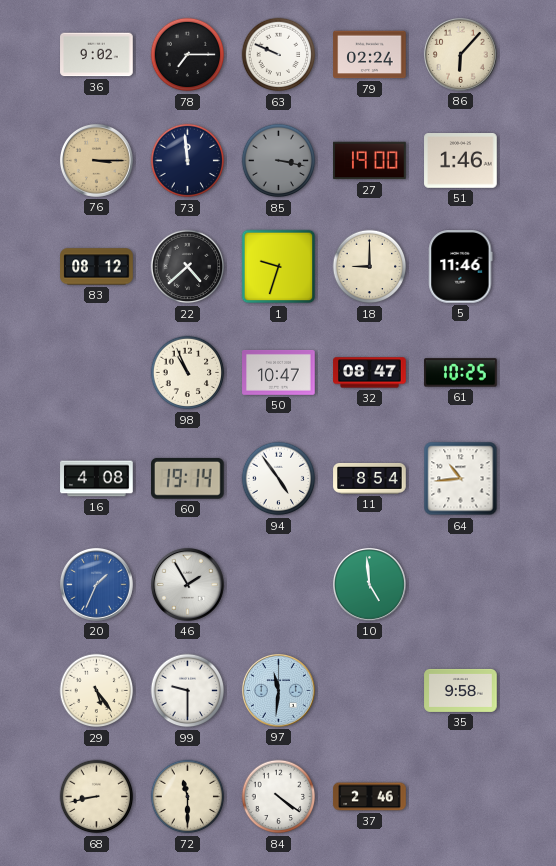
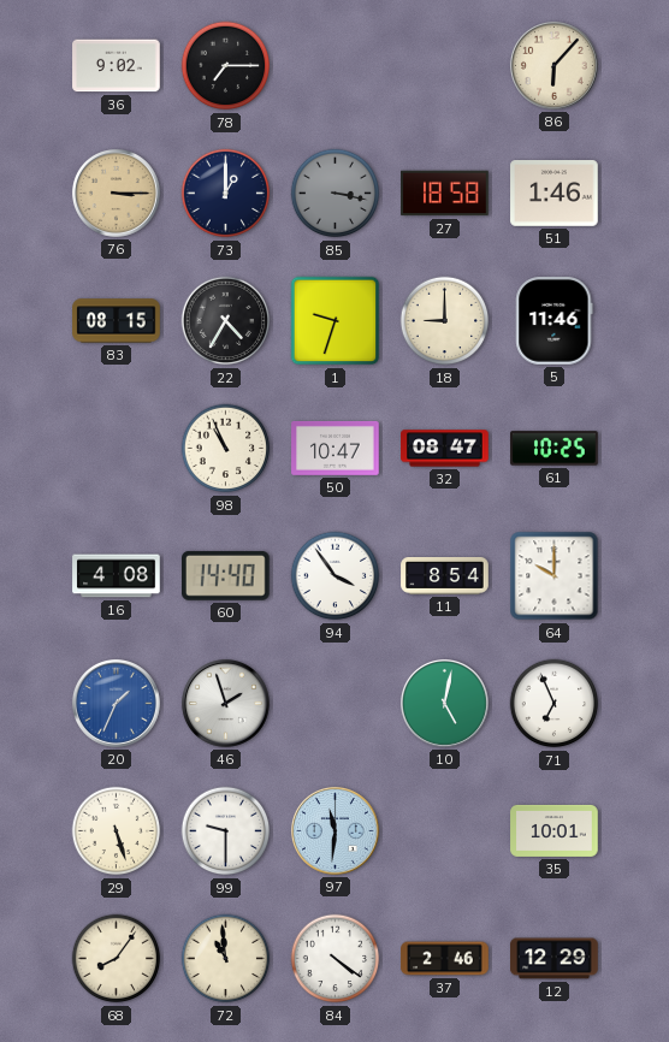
63: 9:49 -> none
79: 02:24 -> none
73: 11:59 -> 1:00
27: 19:00 -> 18:58
83: 08:12 -> 08:15
22: 4:38 -> 4:35
60: 19:14 -> 14:40
94: 4:54 -> 3:54
64: 10:44 -> 10:00
46: 1:55 -> 1:57
10: 4:59 -> 5:02
71: none -> 6:56
29: 5:24 -> 5:27
35: 9:58 -> 10:01
68: 8:43 -> 8:06
72: 11:30 -> 10:59
12: none -> 12:29
